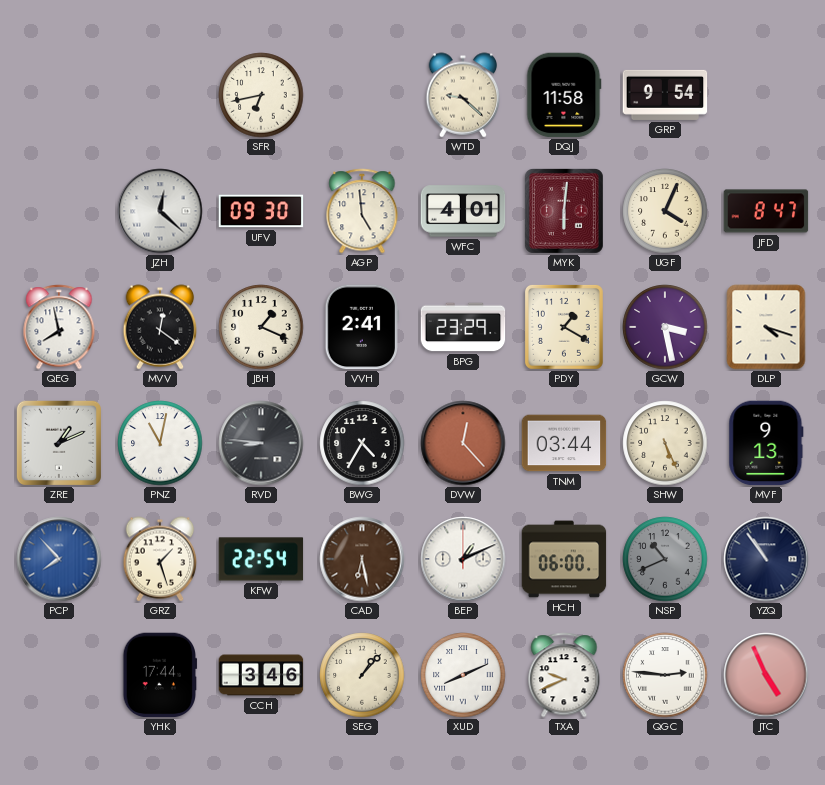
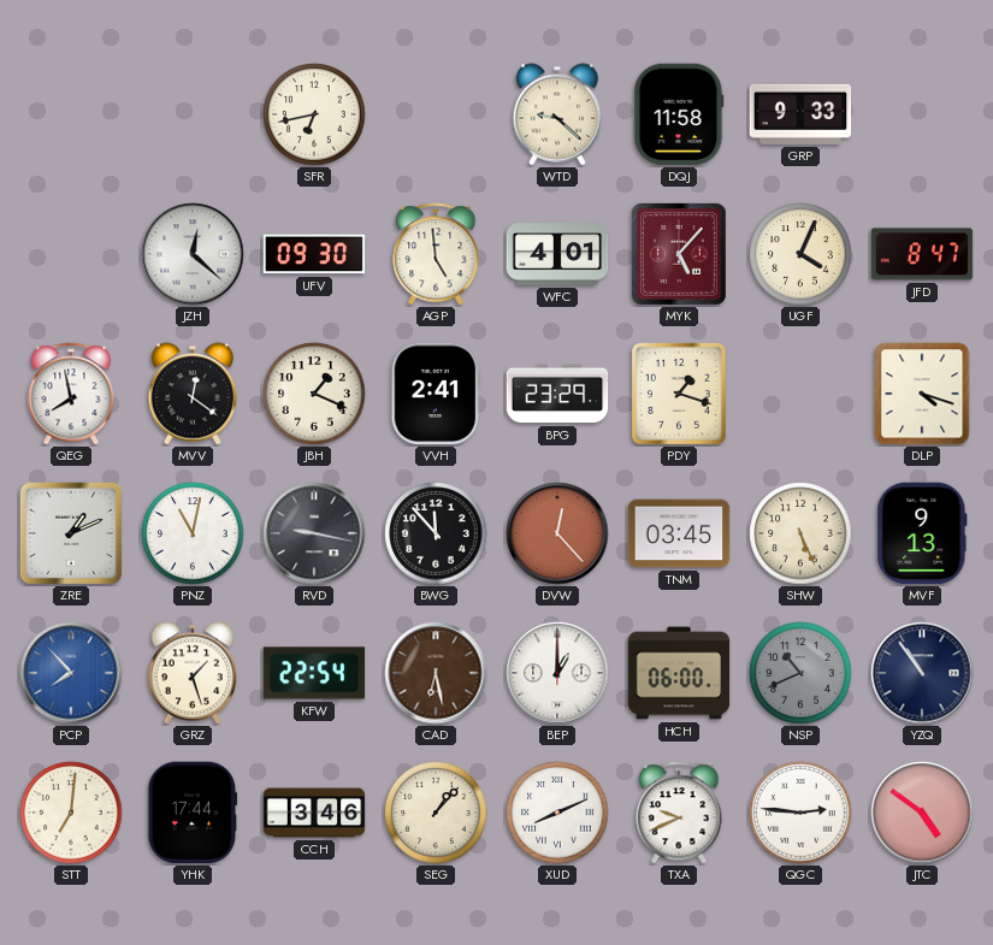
GRP: 9:54 -> 9:33
MYK: 6:01 -> 5:07
PDY: 1:20 -> 1:18
GCW: 3:28 -> none
RVD: 8:46 -> 9:17
BWG: 4:35 -> 11:53
TNM: 03:44 -> 03:45
BEP: 1:11 -> 1:00
STT: none -> 7:01
JTC: 4:56 -> 4:51
